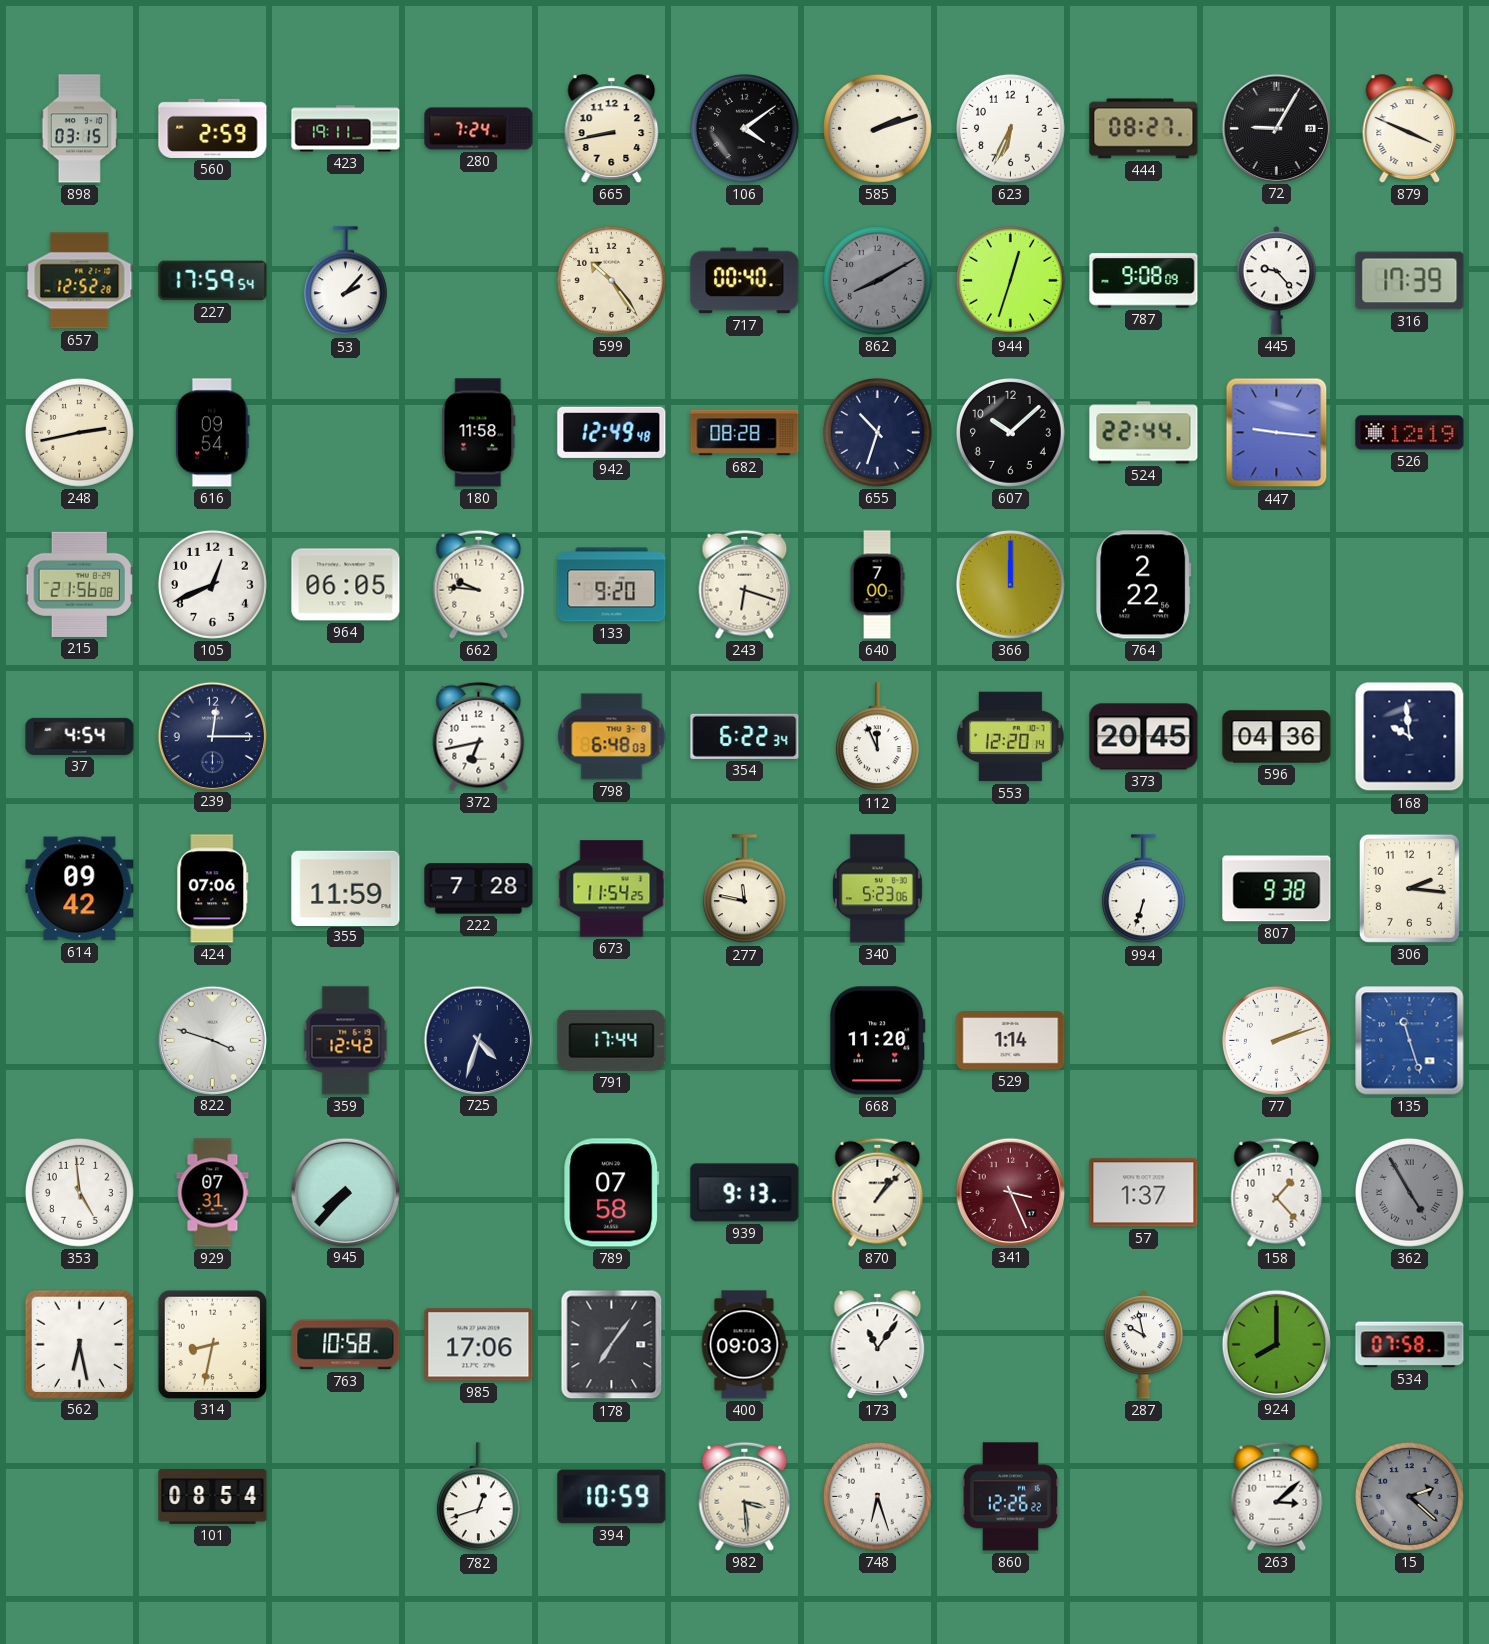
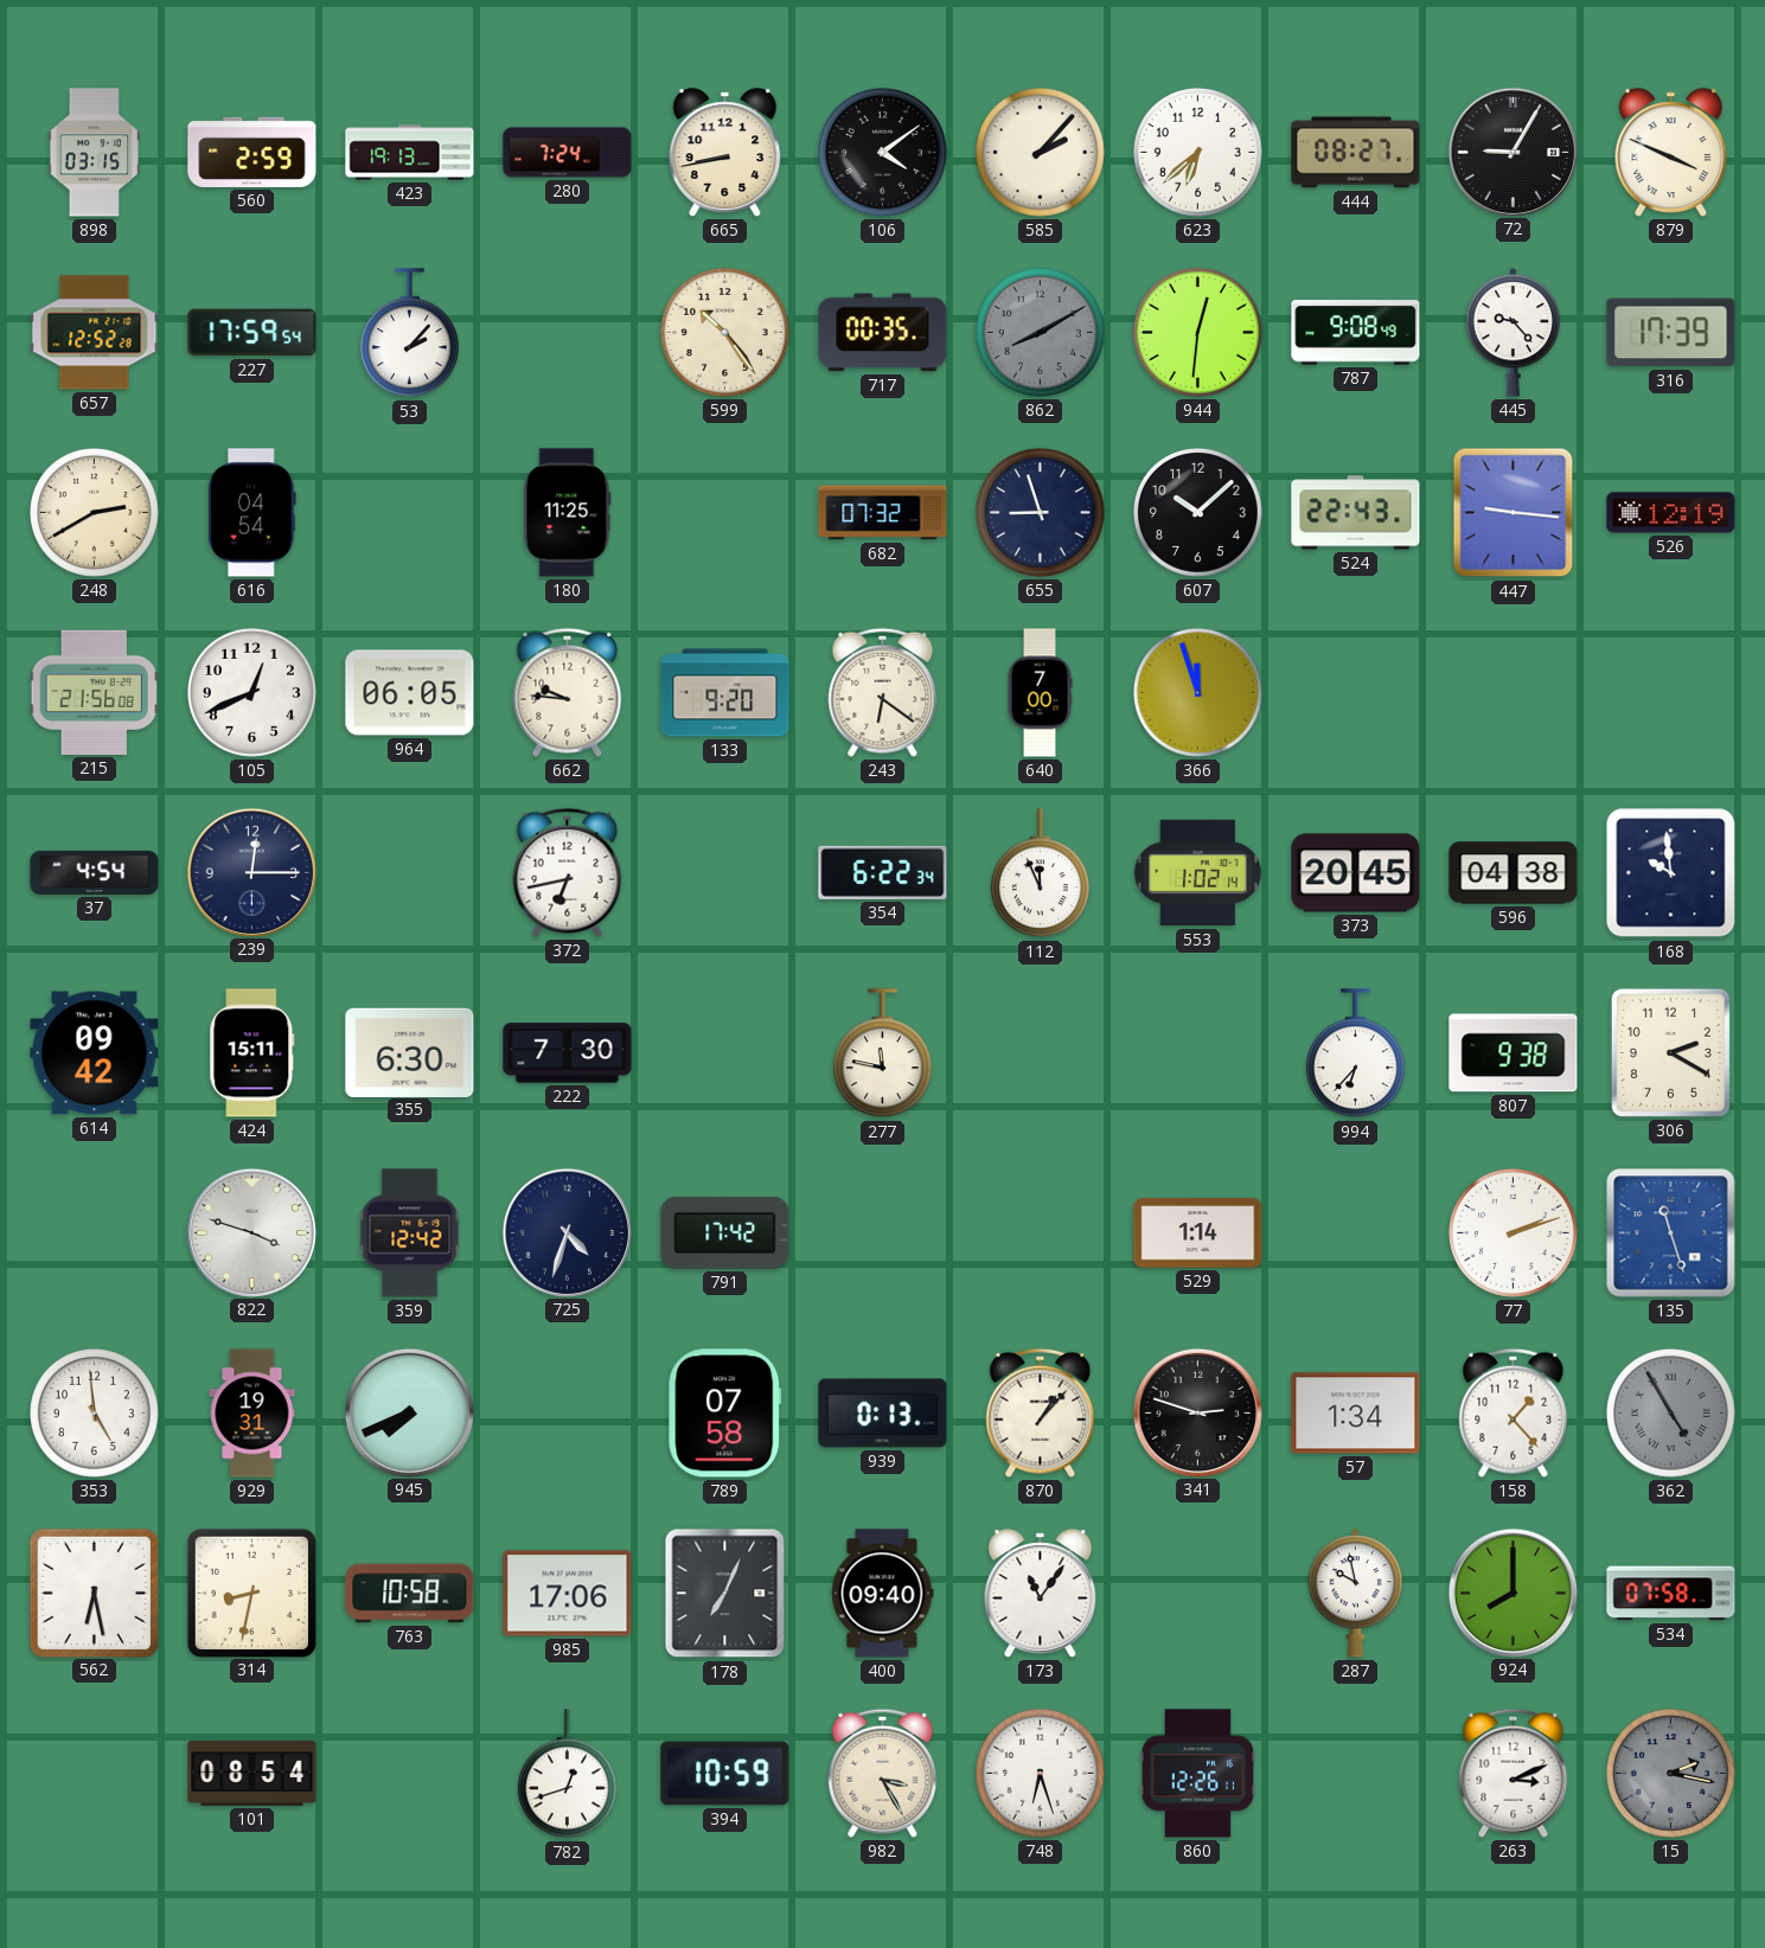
423: 19:11 -> 19:13
585: 2:12 -> 2:07
623: 6:34 -> 6:38
717: 00:40 -> 00:35
944: 12:33 -> 12:31
787: 9:08:09 -> 9:08:49
248: 2:43 -> 2:40
616: 09:54 -> 04:54
180: 11:58 -> 11:25
942: 12:49 -> none
682: 08:28 -> 07:32
655: 10:33 -> 8:57
524: 22:44 -> 22:43
243: 6:18 -> 6:21
366: 12:00 -> 11:57
764: 2:22 -> none
798: 6:48 -> none
553: 12:20 -> 1:02
596: 04:36 -> 04:38
424: 07:06 -> 15:11
355: 11:59 -> 6:30
222: 7:28 -> 7:30
673: 11:54 -> none
340: 5:23 -> none
994: 6:33 -> 6:37
306: 2:16 -> 2:20
791: 17:44 -> 17:42
668: 11:20 -> none
929: 07:31 -> 19:31
945: 7:37 -> 7:41
939: 9:13 -> 0:13
341: 3:26 -> 2:48
341 dial: burgundy -> black
57: 1:37 -> 1:34
178: 7:06 -> 7:04
400: 09:03 -> 09:40
982: 3:29 -> 3:25
860: 12:26:22 -> 12:26:11
263: 3:08 -> 3:11
15: 2:22 -> 2:17
